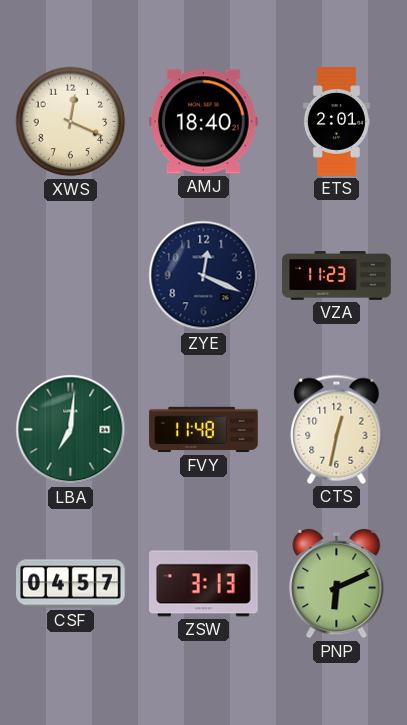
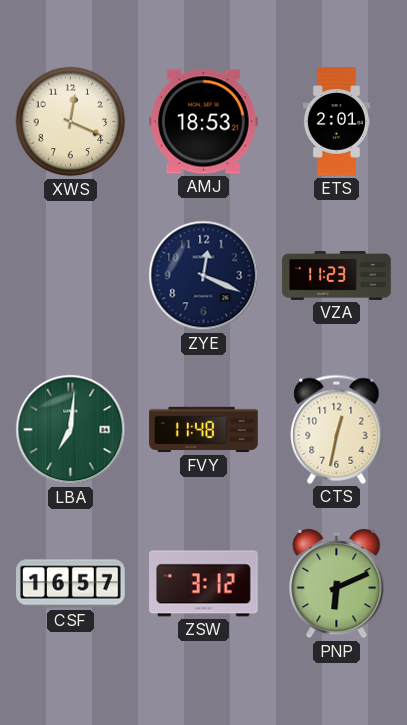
AMJ: 18:40 -> 18:53
CSF: 04:57 -> 16:57
ZSW: 3:13 -> 3:12
